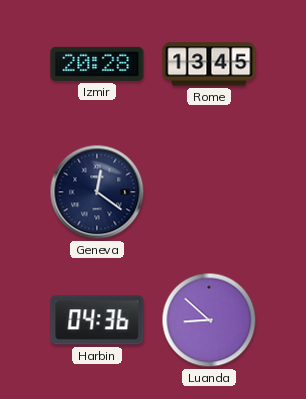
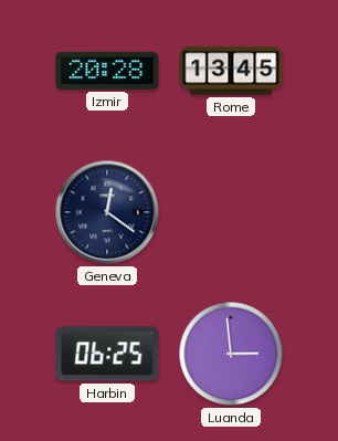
Harbin: 04:36 -> 06:25
Luanda: 8:52 -> 2:59
